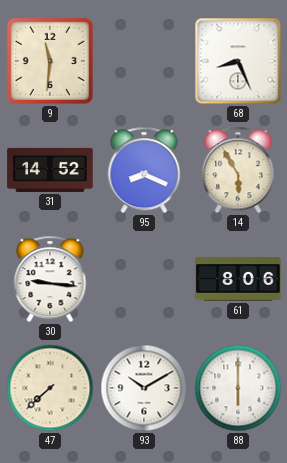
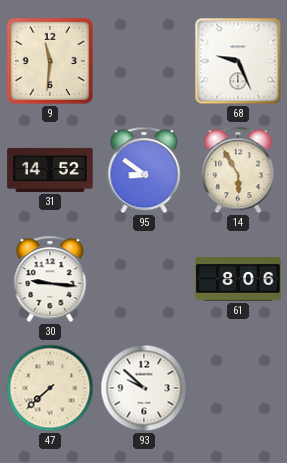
68: 8:26 -> 9:26
95: 8:19 -> 8:51
93: 10:10 -> 9:52
88: 6:00 -> none
